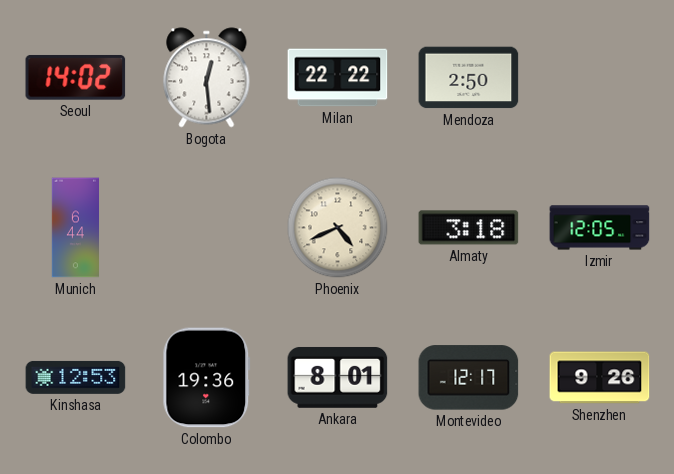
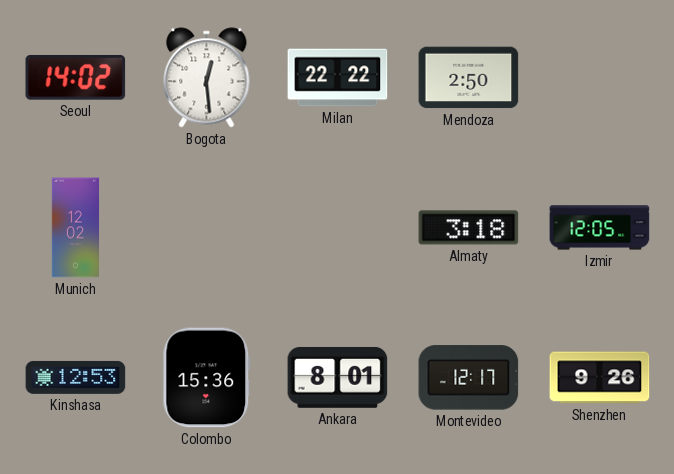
Munich: 6:44 -> 12:02
Phoenix: 4:41 -> none
Colombo: 19:36 -> 15:36
